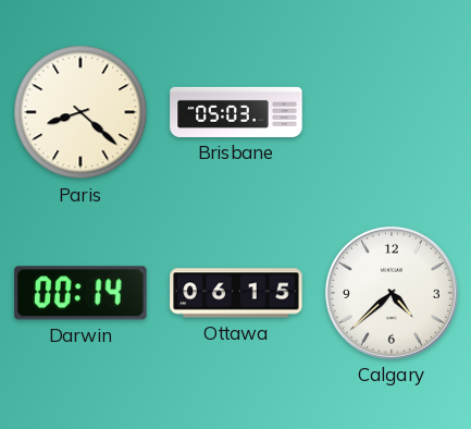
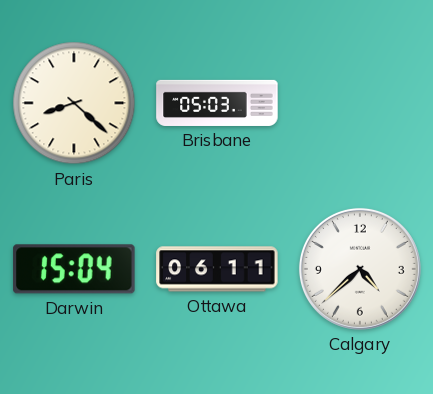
Darwin: 00:14 -> 15:04
Ottawa: 06:15 -> 06:11
